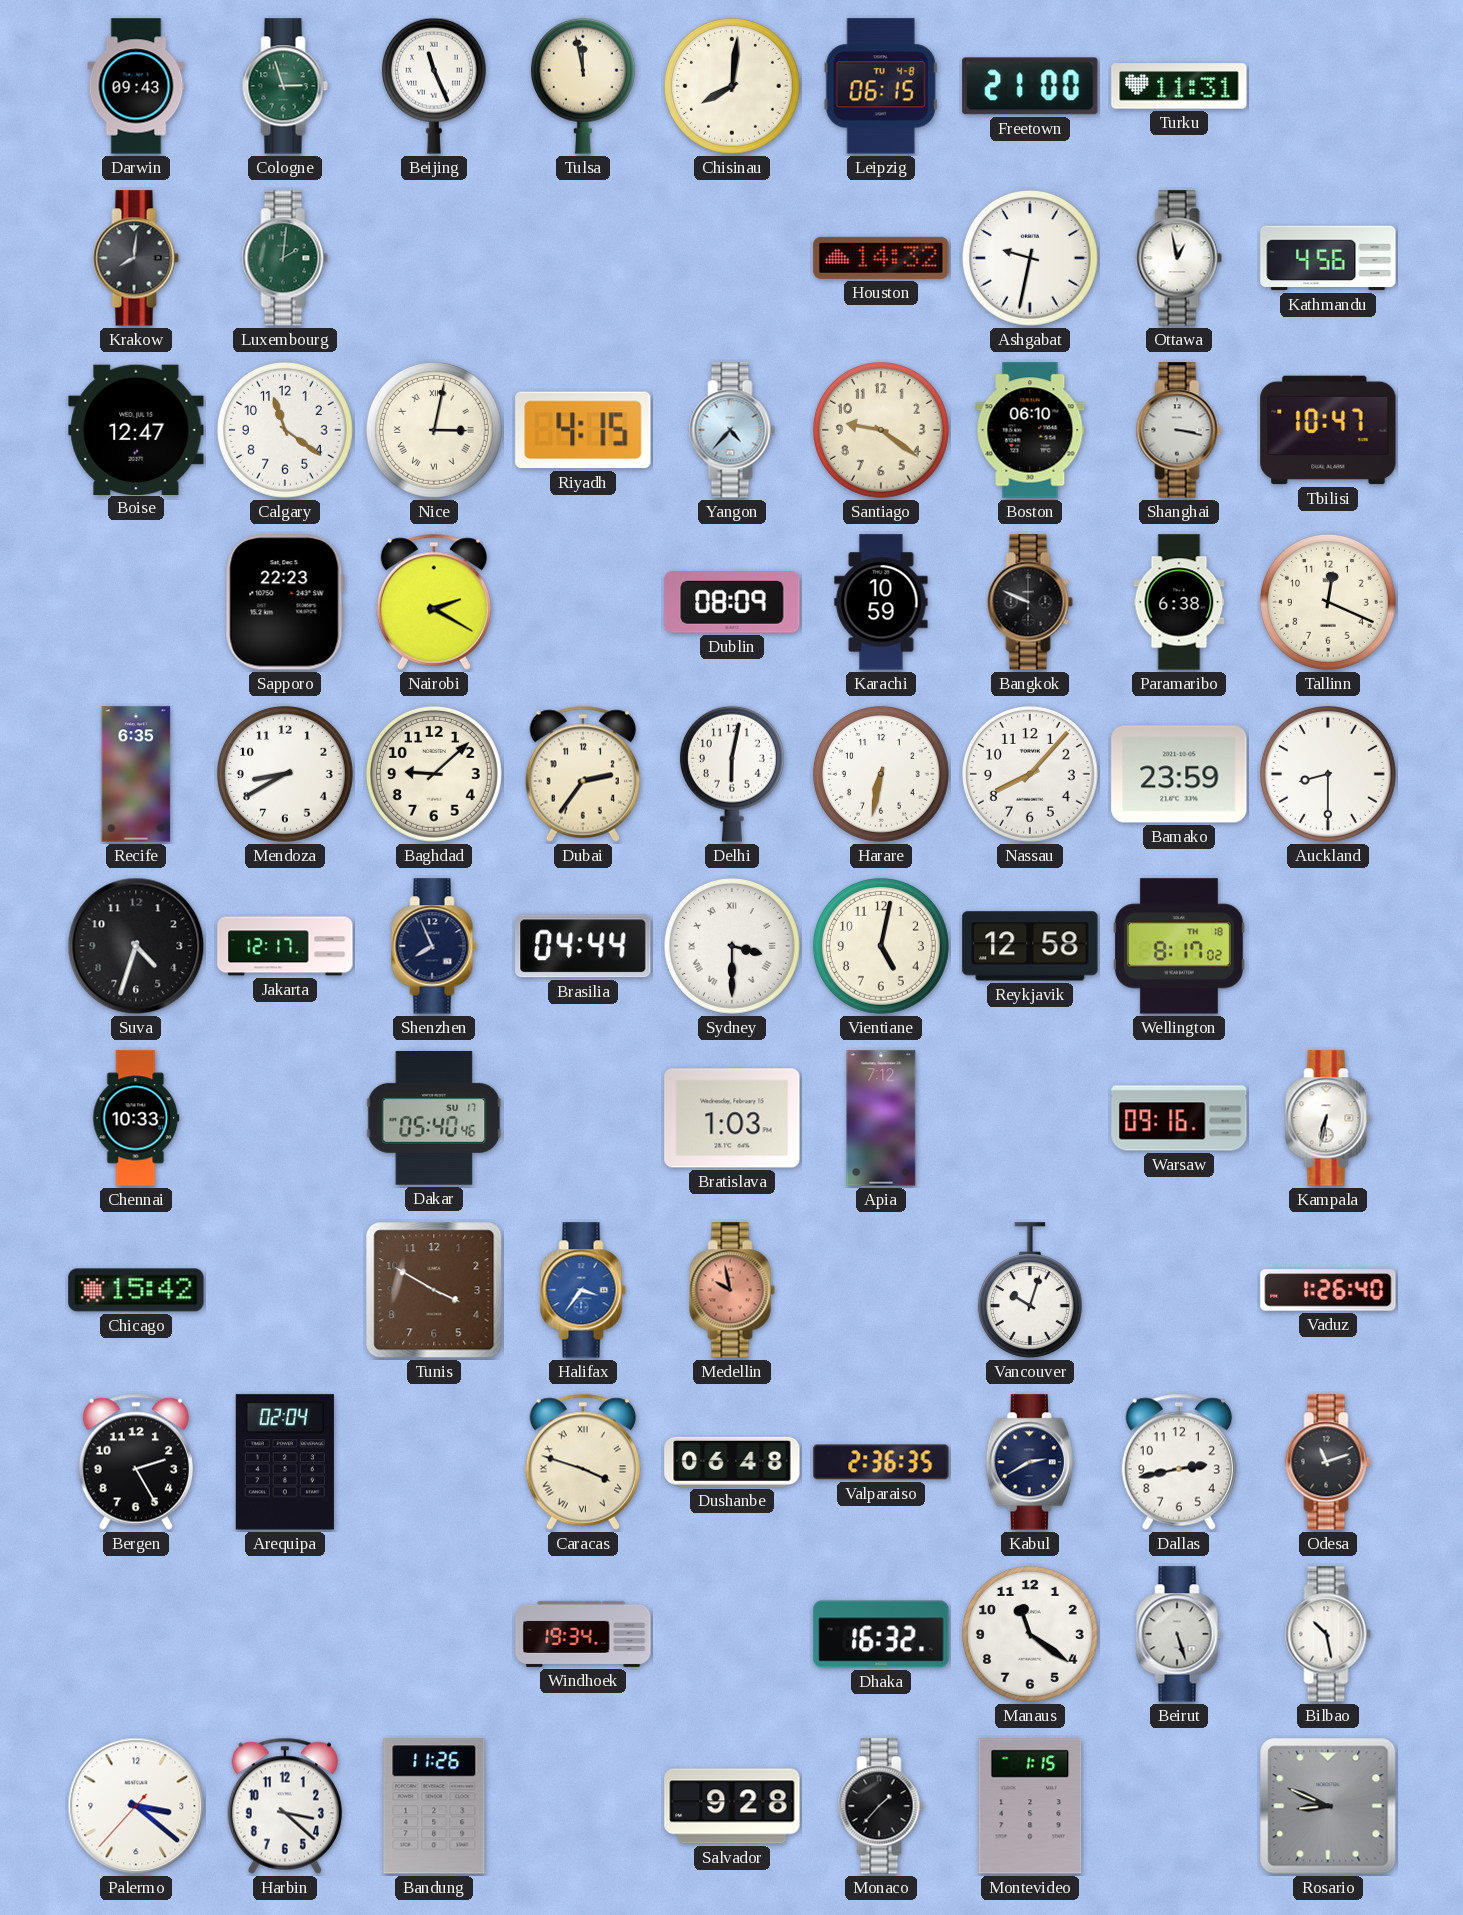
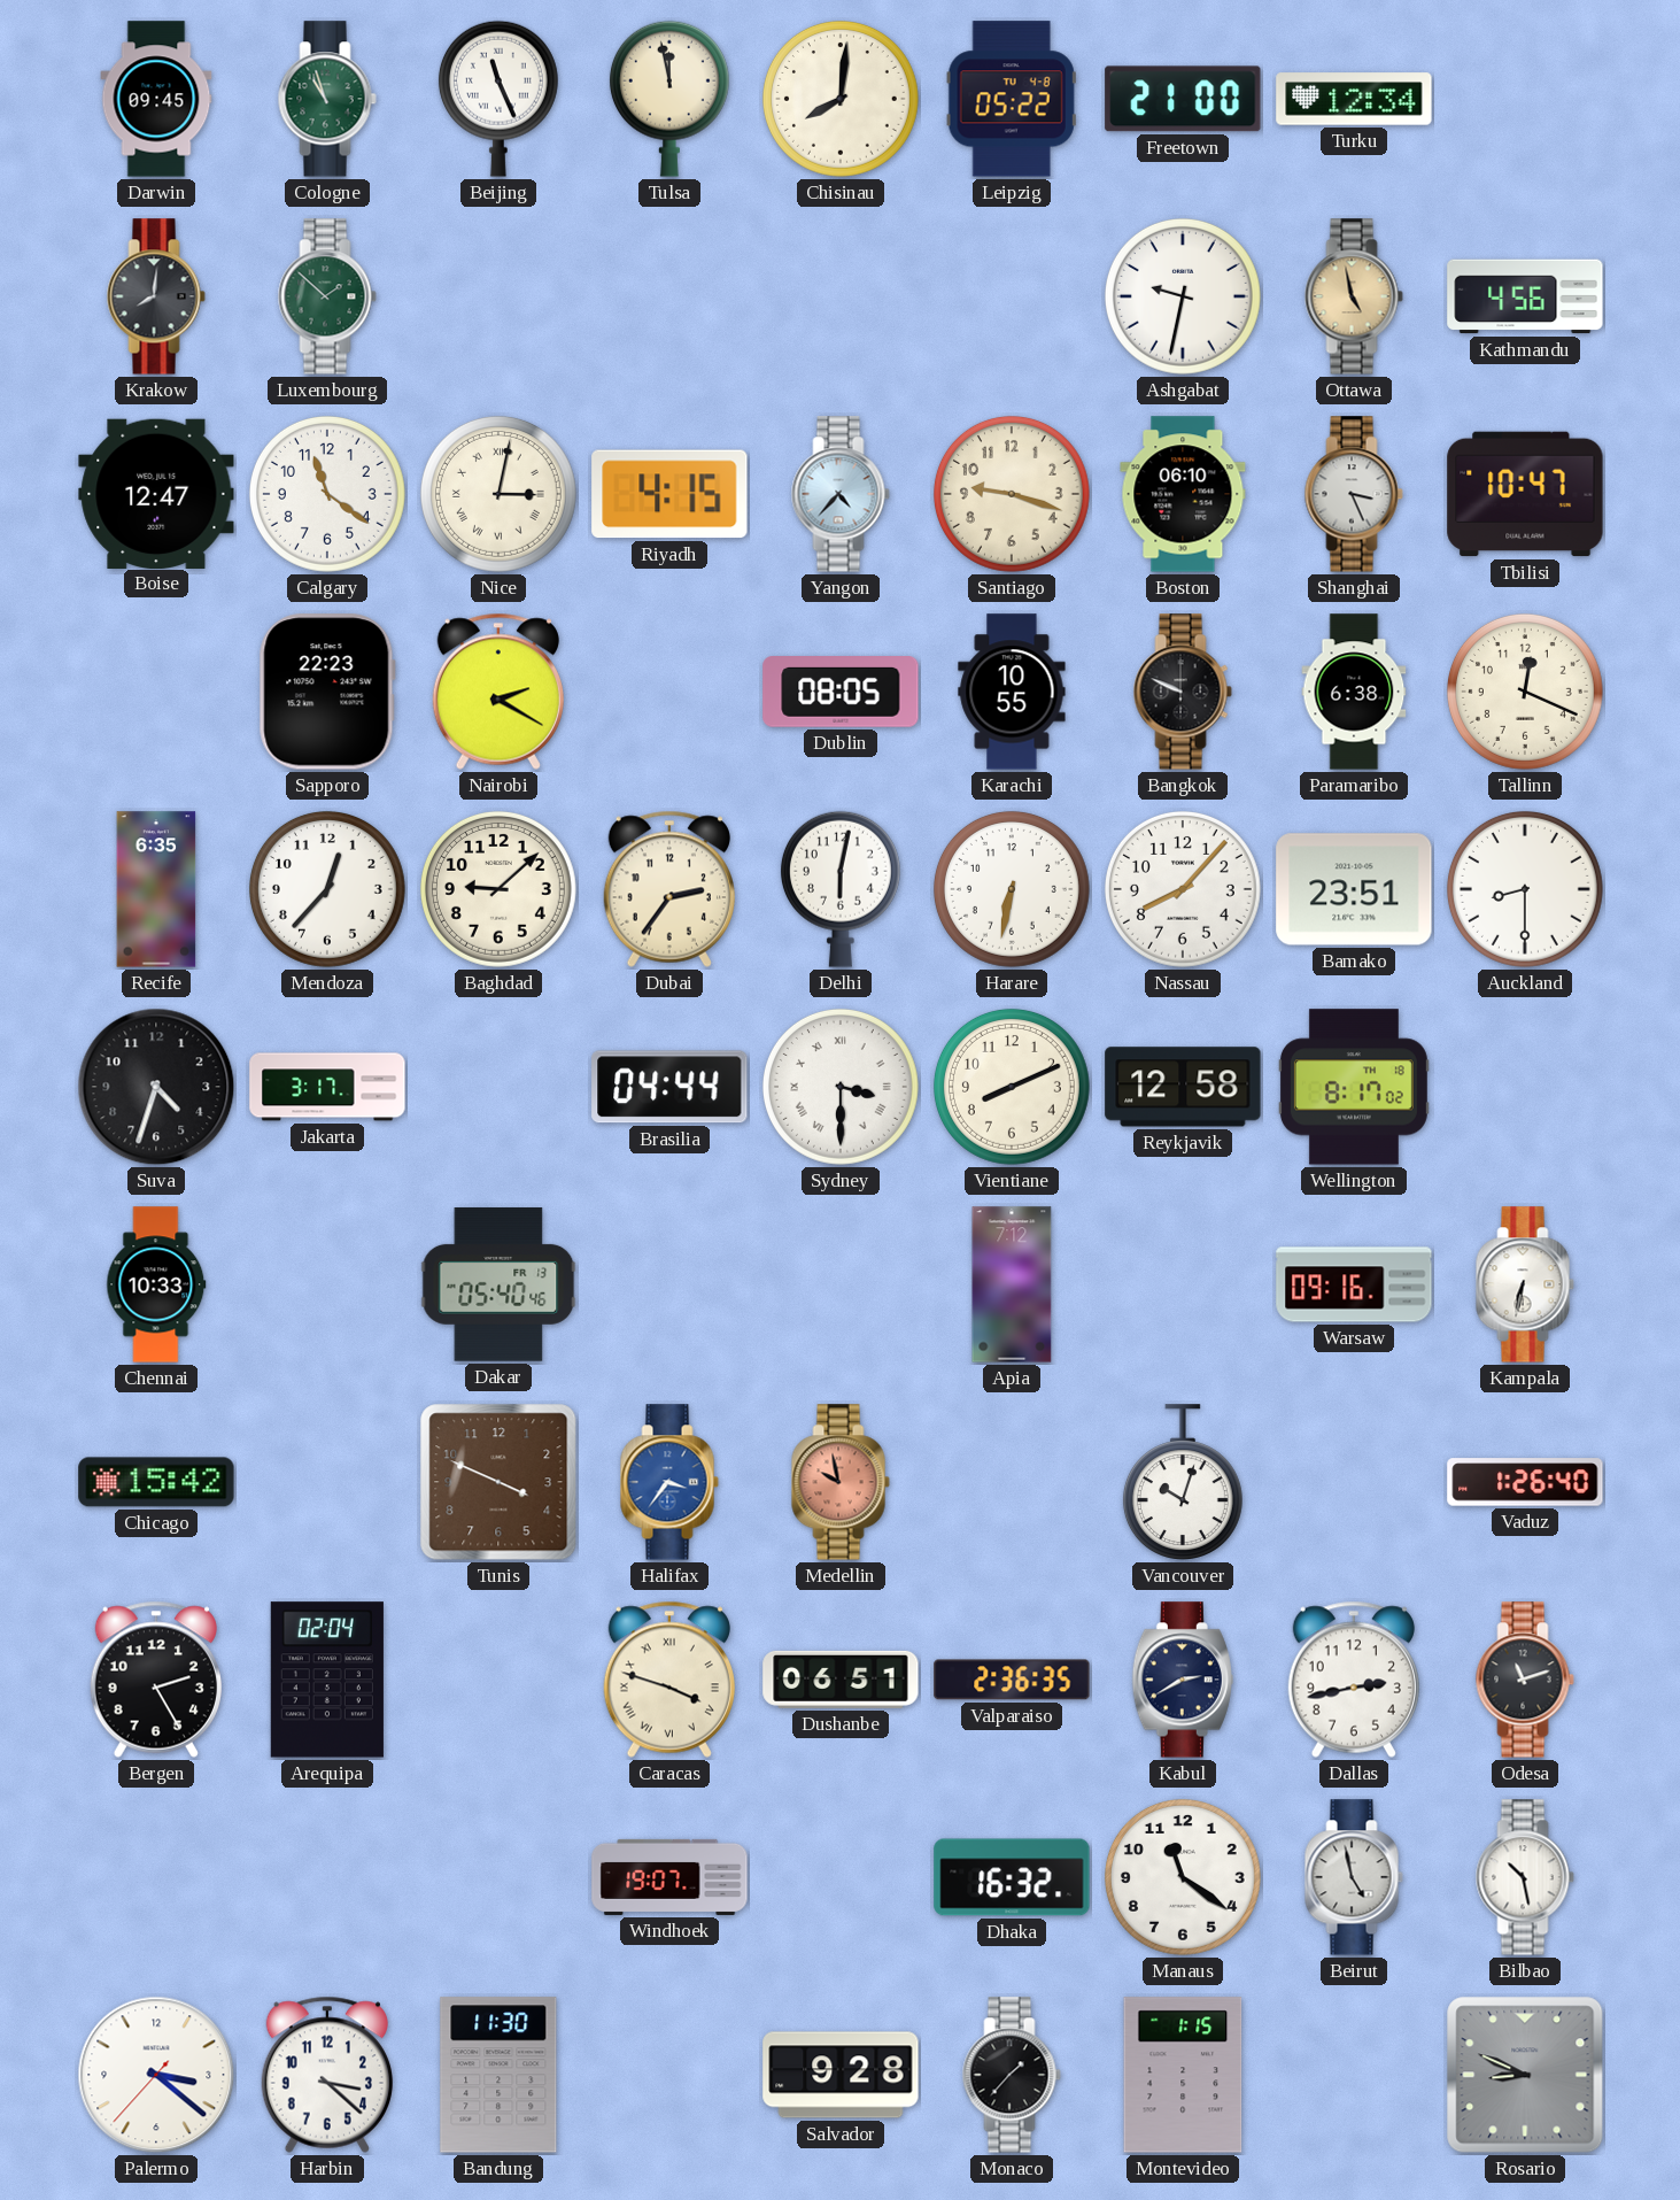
Darwin: 09:43 -> 09:45
Cologne: 2:57 -> 10:57
Leipzig: 06:15 -> 05:22
Turku: 11:31 -> 12:34
Luxembourg: 2:01 -> 1:52
Houston: 14:32 -> none
Ottawa: 12:58 -> 4:58
Ottawa dial: white -> champagne
Santiago: 9:21 -> 9:18
Shanghai: 3:17 -> 3:26
Dublin: 08:09 -> 08:05
Karachi: 10:59 -> 10:55
Mendoza: 8:40 -> 12:37
Bamako: 23:59 -> 23:51
Jakarta: 12:17 -> 3:17
Shenzhen: 7:56 -> none
Vientiane: 5:02 -> 8:11
Dakar date: SU 17 -> FR 13
Bratislava: 1:03 -> none
Tunis: 3:50 -> 3:49
Dushanbe: 06:48 -> 06:51
Windhoek: 19:34 -> 19:07
Beirut: 5:27 -> 4:58
Bandung: 11:26 -> 11:30
